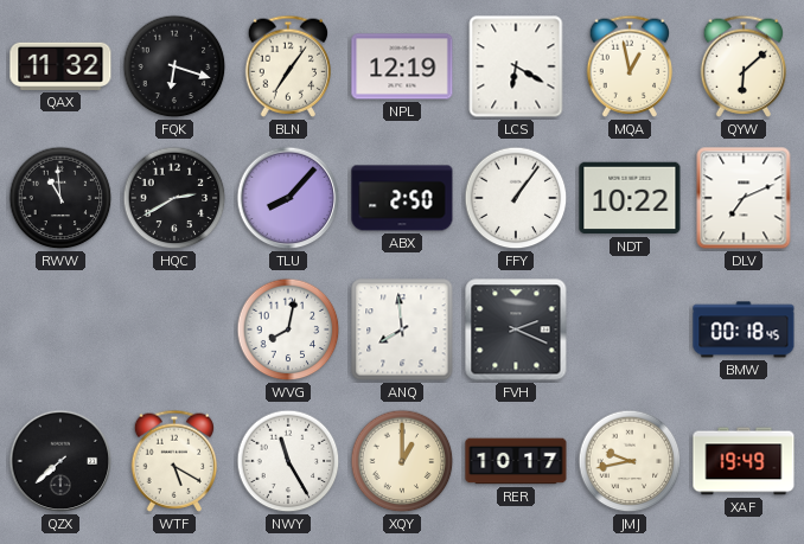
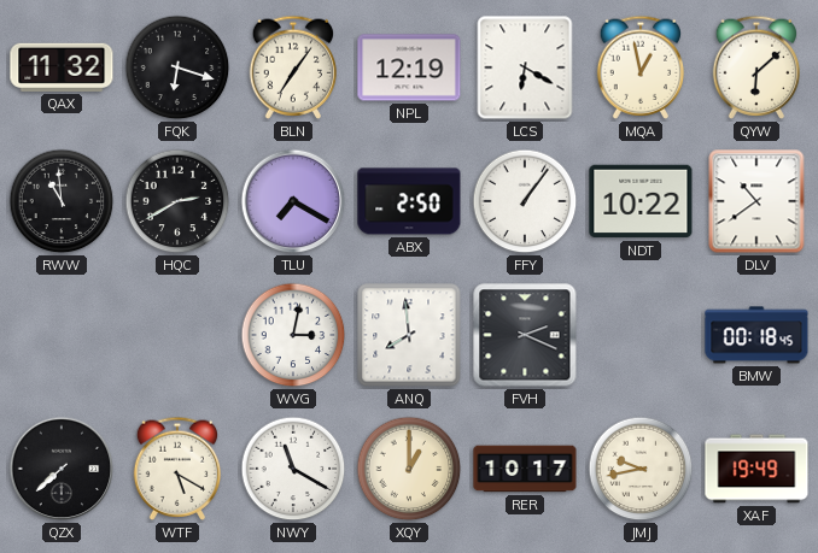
TLU: 8:07 -> 7:20
DLV: 7:11 -> 10:39
WVG: 8:02 -> 3:02
NWY: 11:25 -> 11:20
